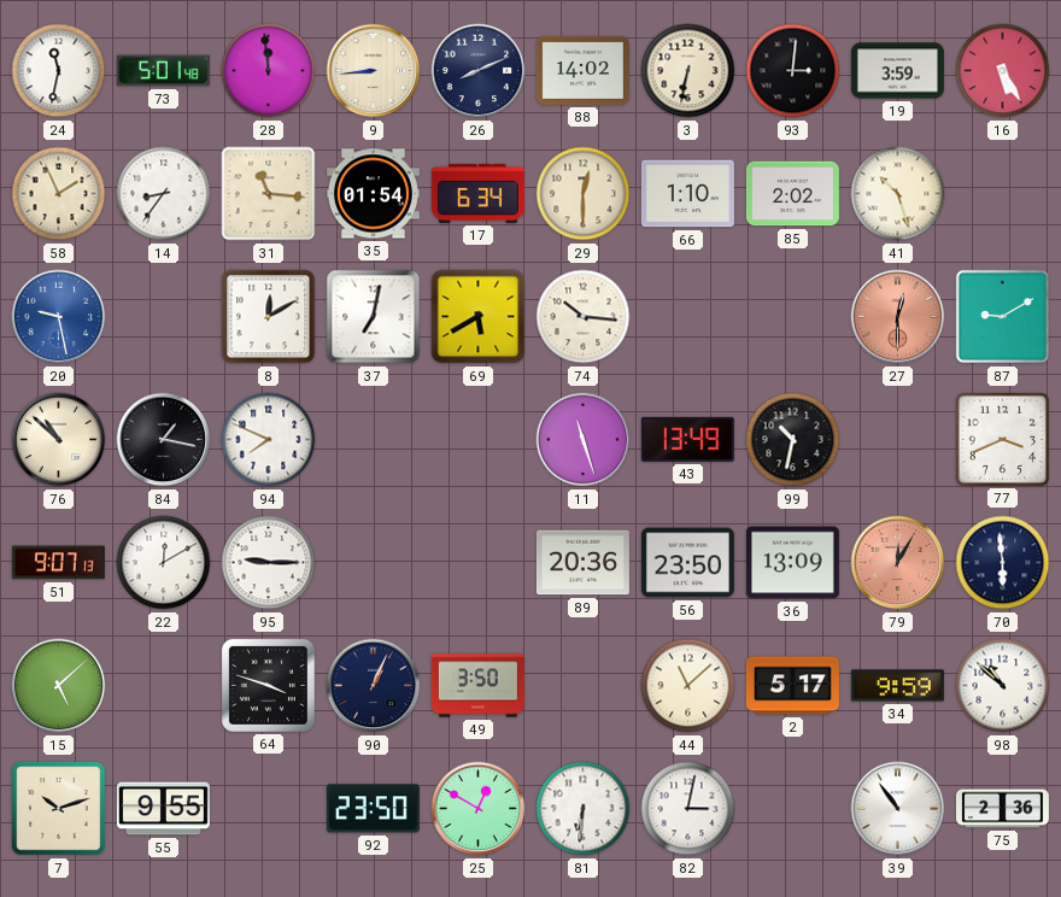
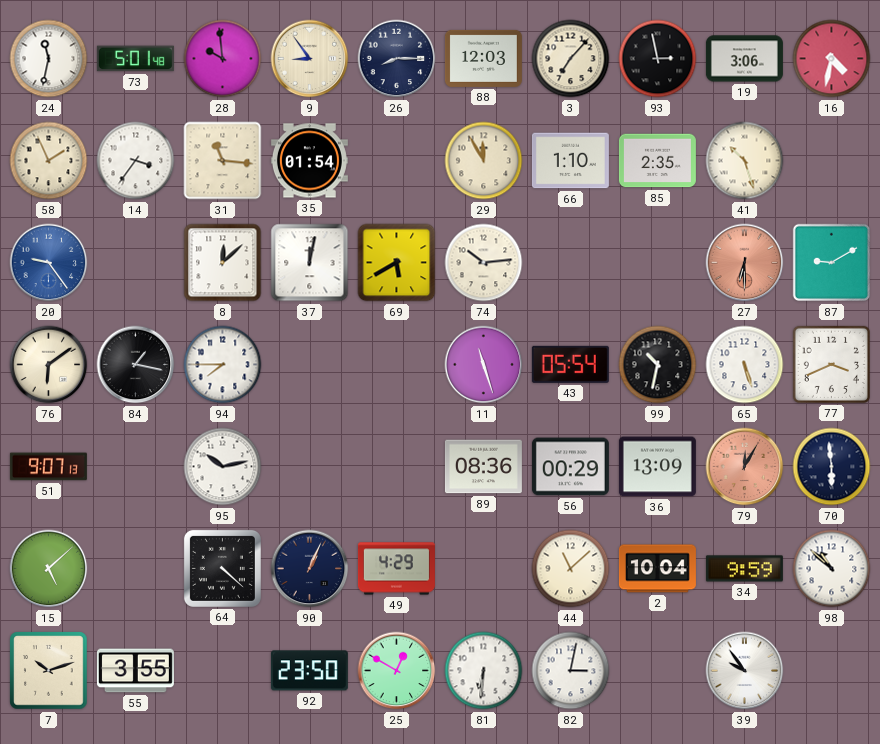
28: 11:59 -> 9:59
9: 8:44 -> 8:54
26: 8:11 -> 8:15
88: 14:02 -> 12:03
3: 6:32 -> 7:07
93: 3:01 -> 2:58
19: 3:59 -> 3:06
16: 5:25 -> 4:32
14: 8:36 -> 3:36
17: 6:34 -> none
29: 12:30 -> 11:55
85: 2:02 -> 2:35
20: 9:28 -> 9:24
8: 12:10 -> 12:08
37: 7:02 -> 12:02
74: 10:16 -> 10:14
27: 12:30 -> 6:30
76: 10:52 -> 6:09
94: 7:49 -> 7:45
43: 13:49 -> 05:54
65: none -> 5:27
22: 12:10 -> none
95: 9:15 -> 10:13
89: 20:36 -> 08:36
56: 23:50 -> 00:29
64: 3:48 -> 4:22
49: 3:50 -> 4:29
2: 5:17 -> 10:04
55: 9:55 -> 3:55
39: 10:54 -> 9:54
75: 2:36 -> none
